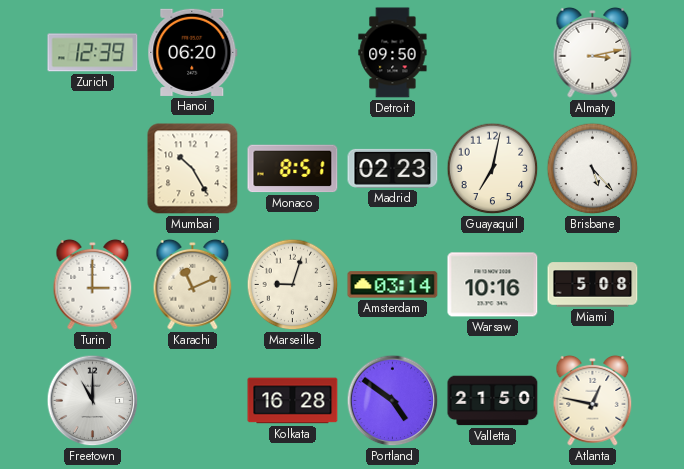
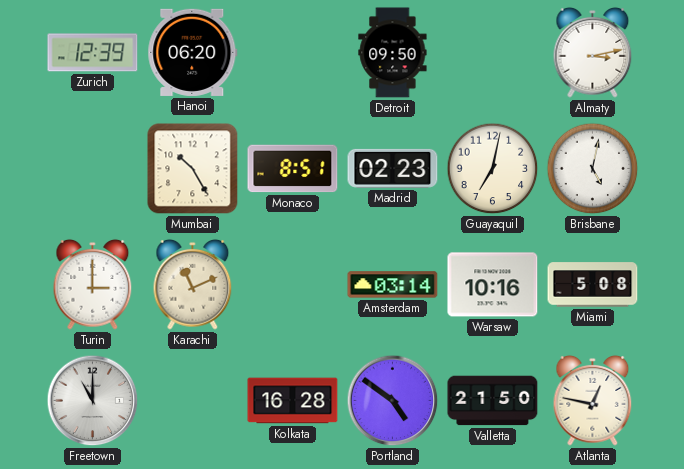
Brisbane: 5:23 -> 5:02
Marseille: 9:03 -> none
